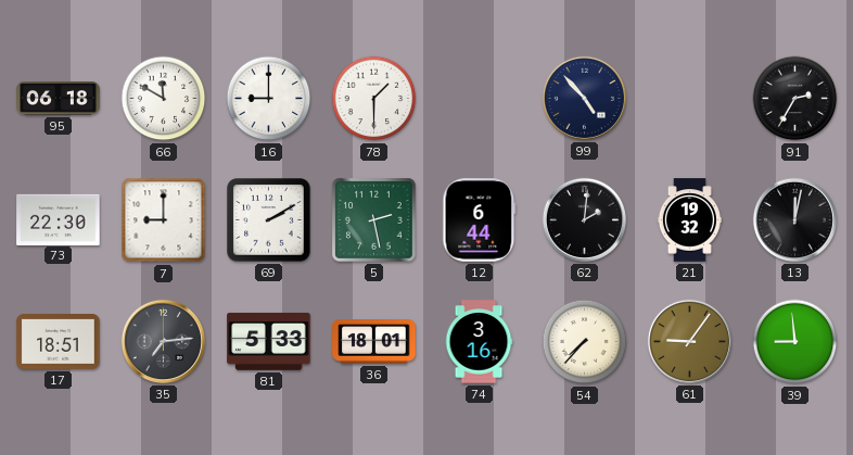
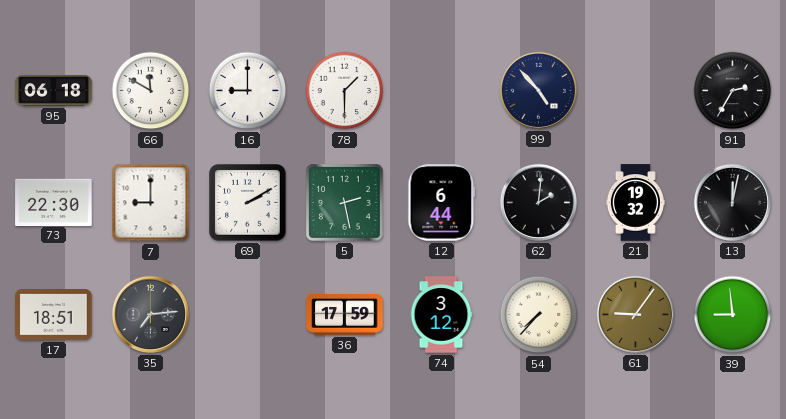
81: 5:33 -> none
36: 18:01 -> 17:59
74: 3:16 -> 3:12
